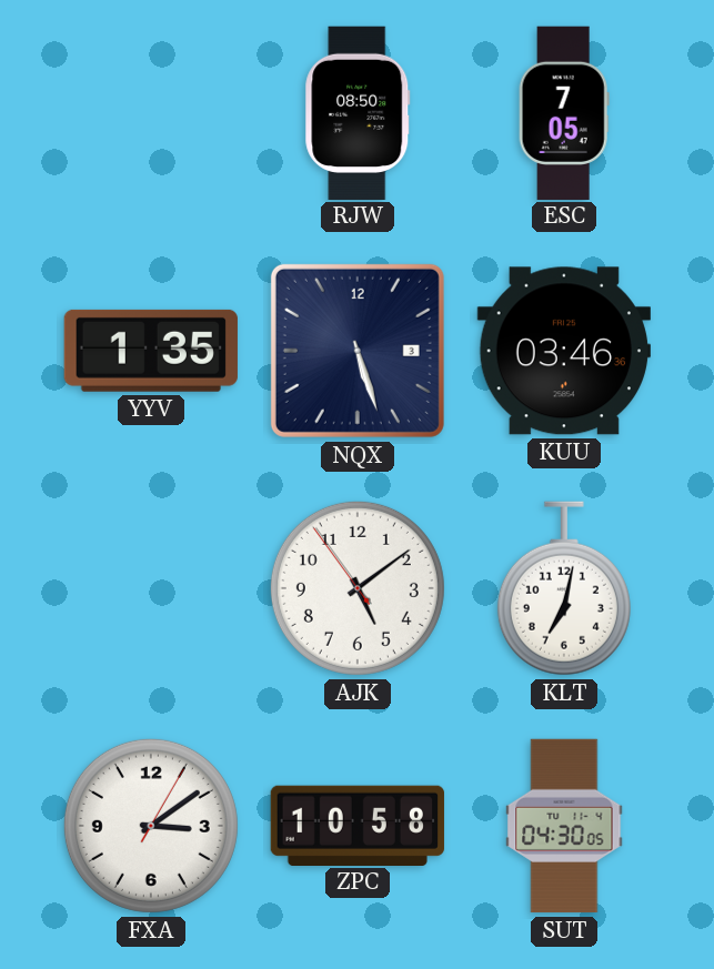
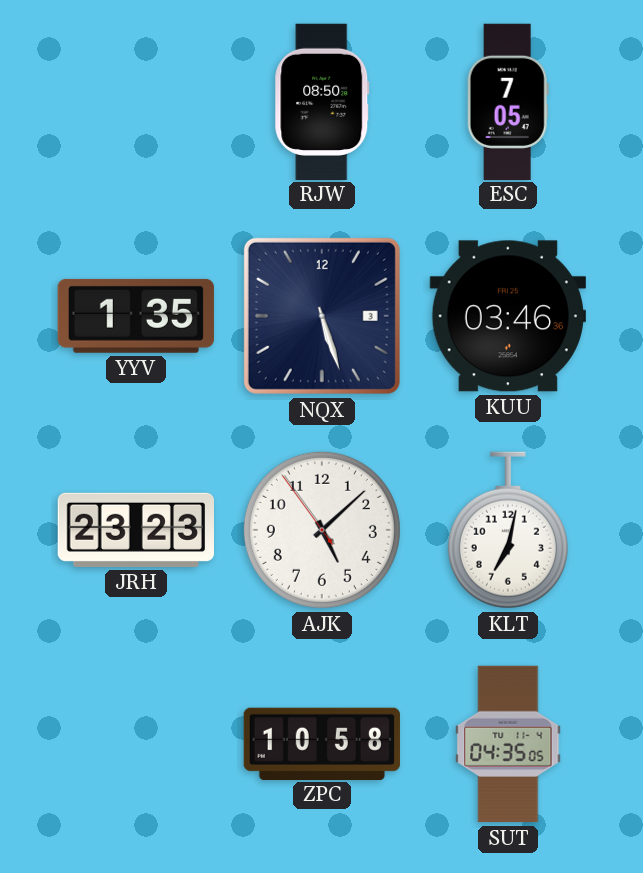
JRH: none -> 23:23
AJK: 5:08 -> 5:07
FXA: 3:09 -> none
SUT: 04:30 -> 04:35
